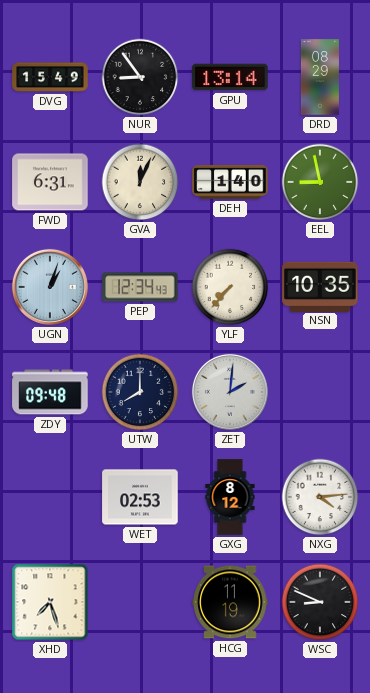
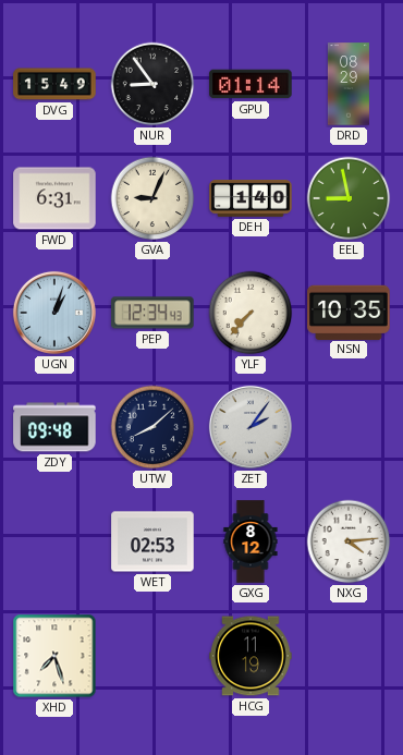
GPU: 13:14 -> 01:14
GVA: 12:04 -> 9:04
UTW: 8:00 -> 8:08
ZET: 2:01 -> 2:06
WSC: 8:49 -> none
